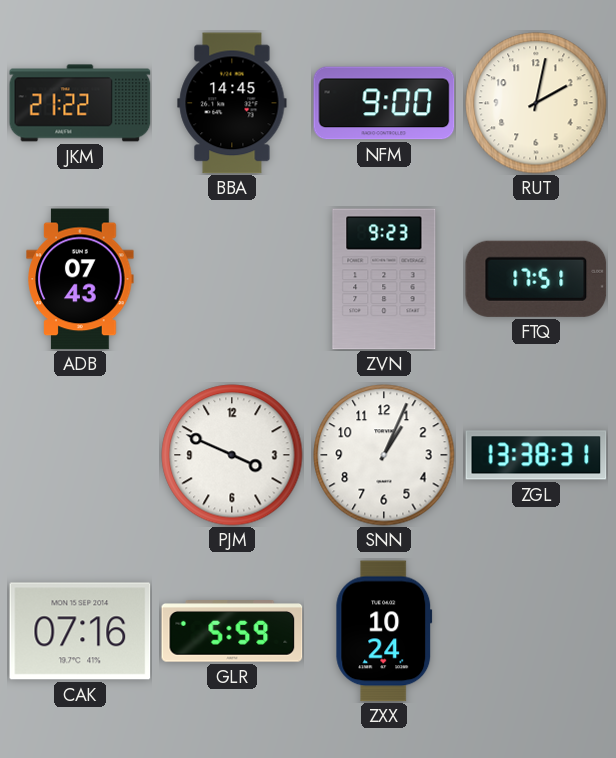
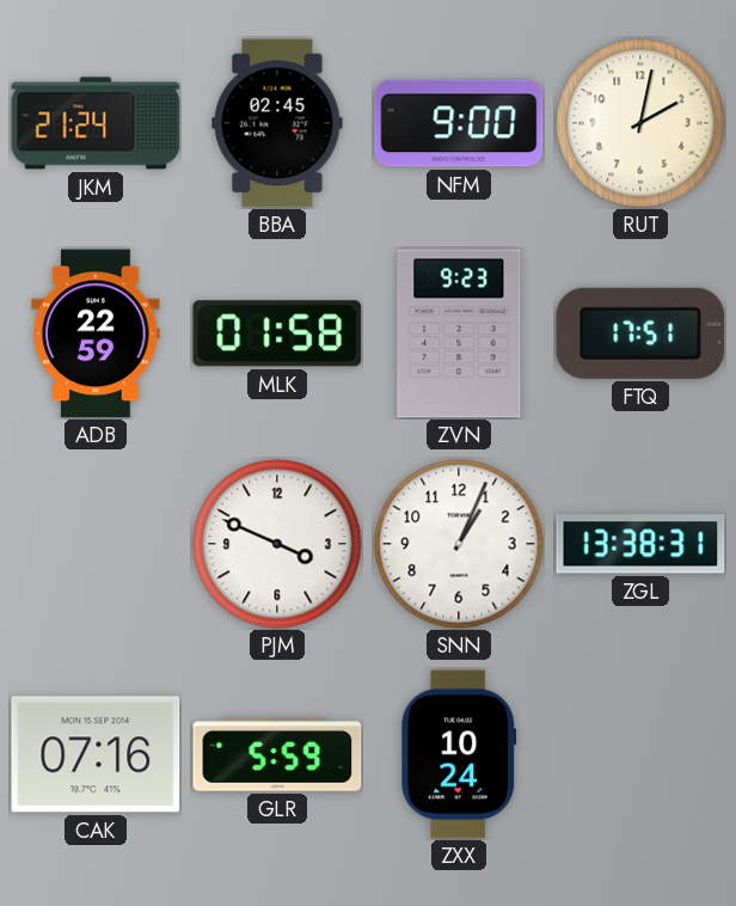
JKM: 21:22 -> 21:24
BBA: 14:45 -> 02:45
ADB: 07:43 -> 22:59
MLK: none -> 01:58
